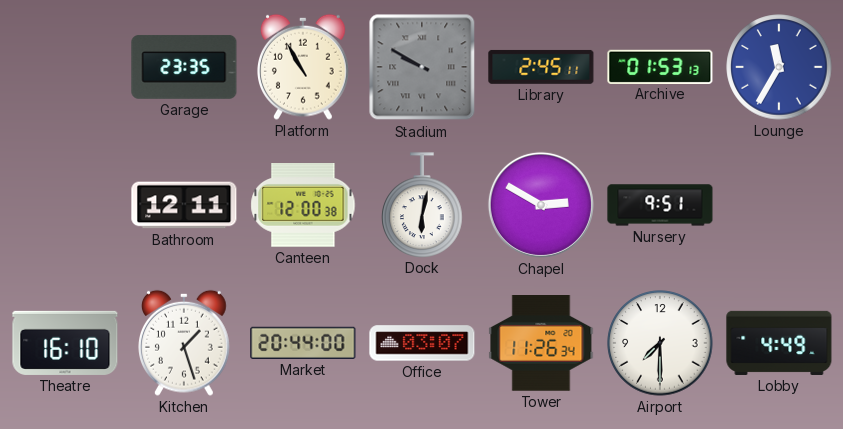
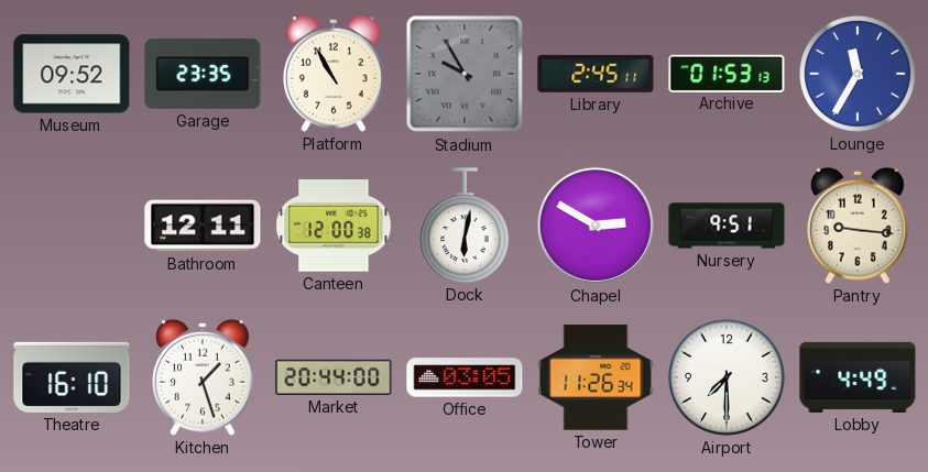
Museum: none -> 09:52
Stadium: 9:50 -> 9:55
Pantry: none -> 9:16
Office: 03:07 -> 03:05
